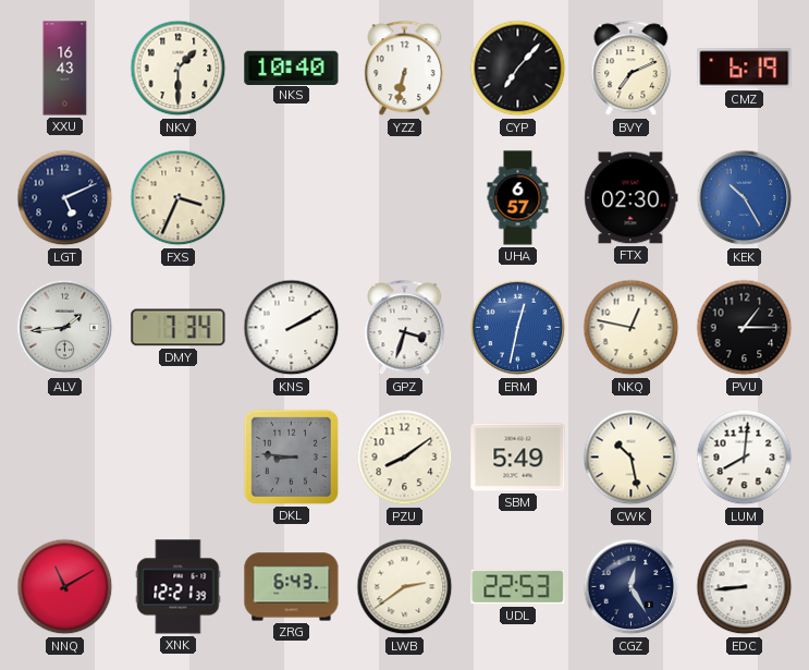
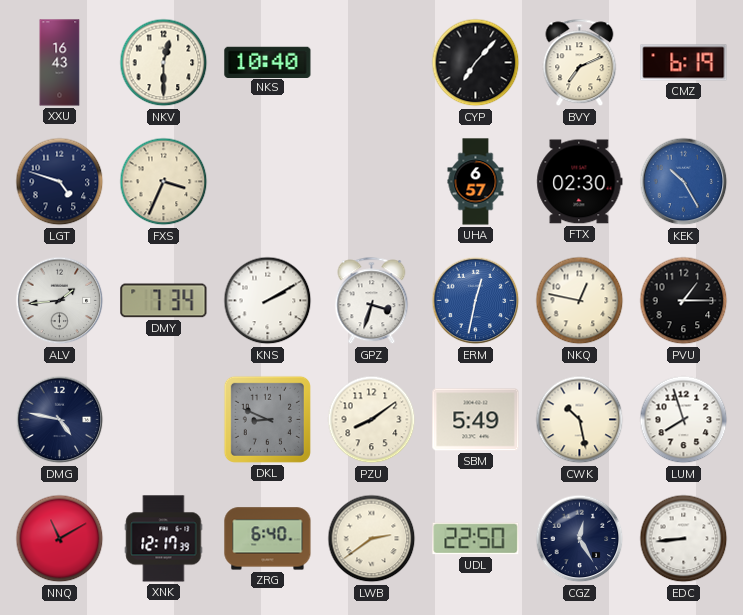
NKV: 1:30 -> 12:30
YZZ: 6:32 -> none
LGT: 5:11 -> 4:48
DMG: none -> 4:47
DKL: 8:46 -> 8:49
LUM: 8:01 -> 7:57
XNK: 12:21 -> 12:17
ZRG: 6:43 -> 6:40
UDL: 22:53 -> 22:50
